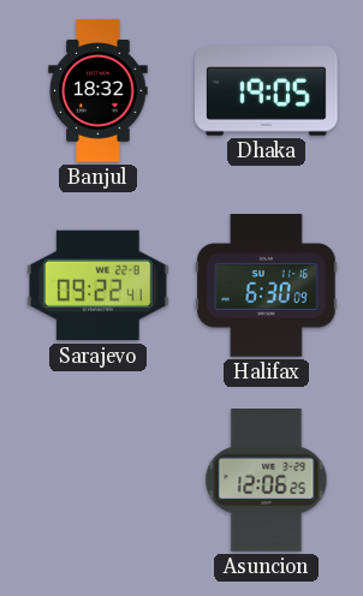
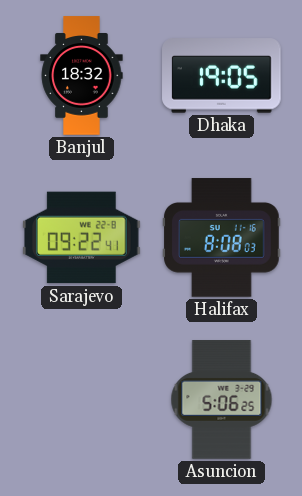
Halifax: 6:30 -> 8:08
Asuncion: 12:06 -> 5:06
